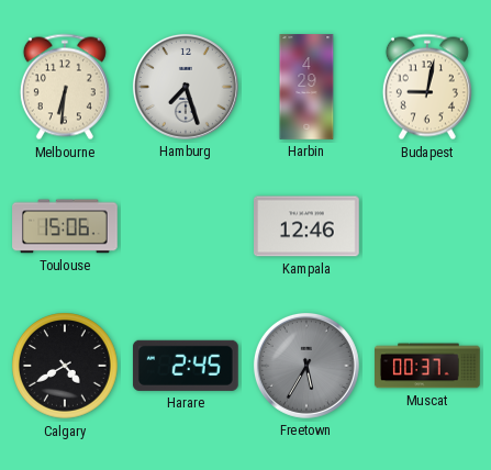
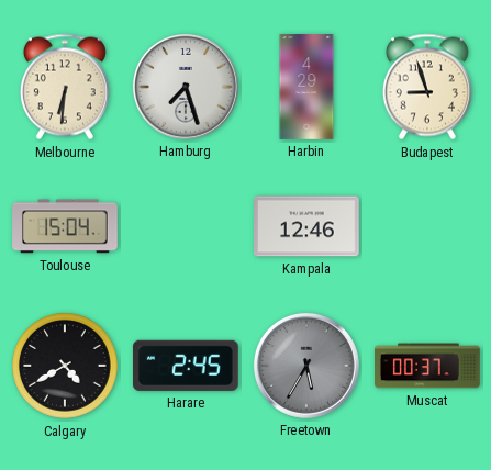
Budapest: 9:02 -> 8:57
Toulouse: 15:06 -> 15:04
